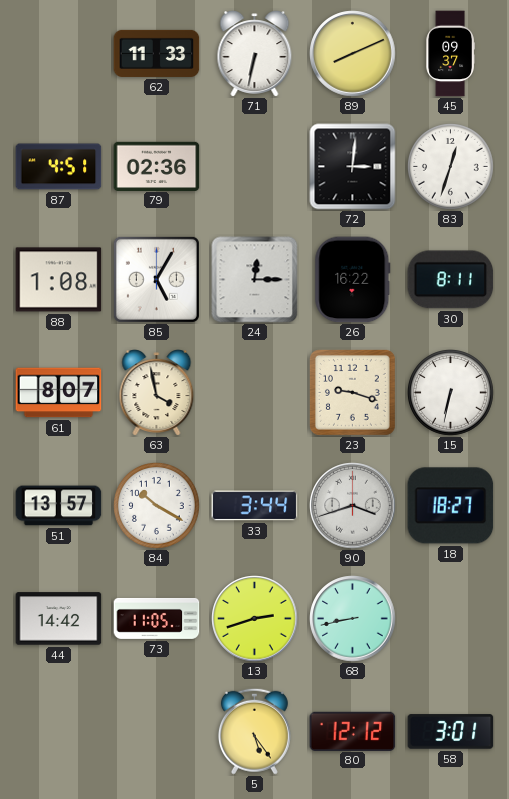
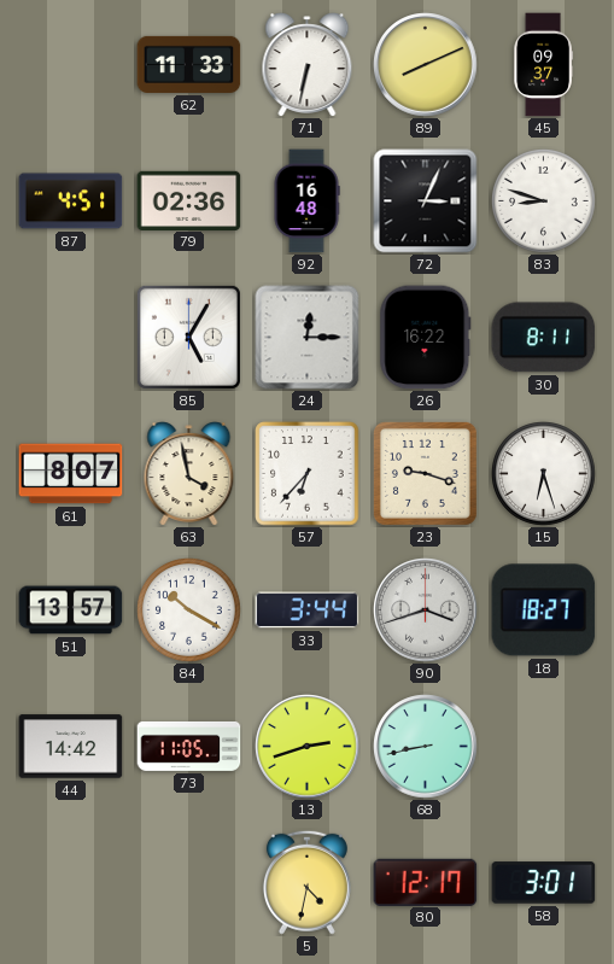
92: none -> 16:48
72: 3:01 -> 3:04
83: 12:33 -> 8:48
88: 1:08 -> none
57: none -> 6:37
15: 6:32 -> 6:27
5: 5:24 -> 4:32
80: 12:12 -> 12:17
